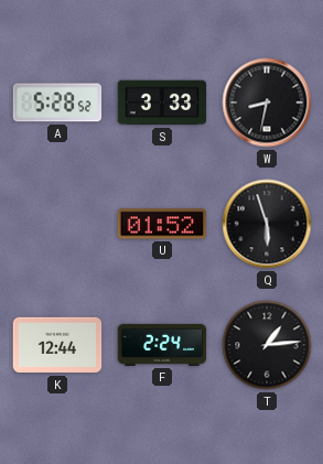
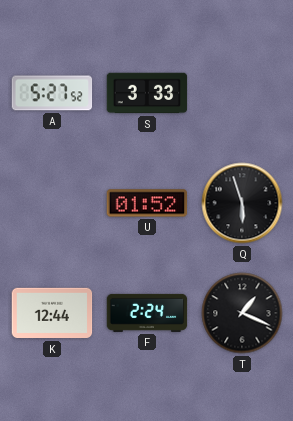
A: 5:28 -> 5:27
W: 8:32 -> none
T: 1:14 -> 1:19
